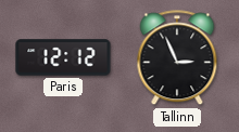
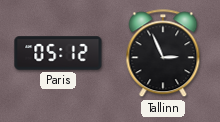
Paris: 12:12 -> 05:12
